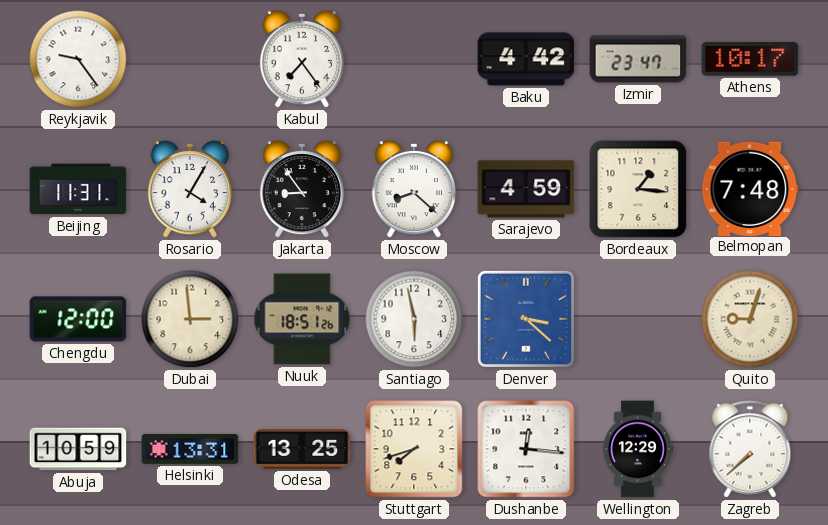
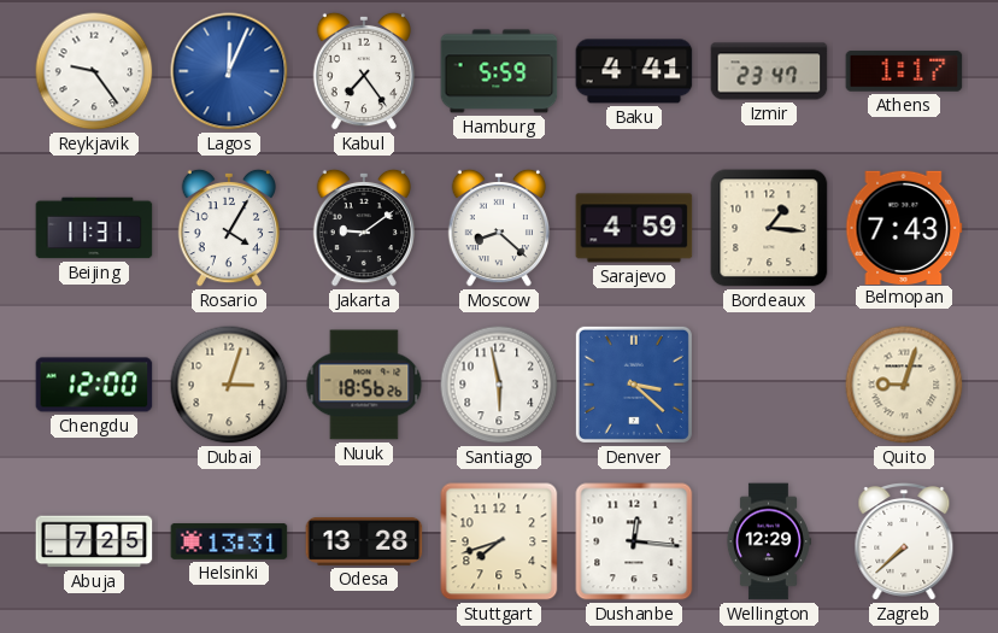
Lagos: none -> 12:04
Hamburg: none -> 5:59
Baku: 4:42 -> 4:41
Athens: 10:17 -> 1:17
Jakarta: 8:54 -> 9:09
Belmopan: 7:48 -> 7:43
Dubai: 2:59 -> 3:03
Nuuk: 18:51 -> 18:56
Abuja: 10:59 -> 7:25
Odesa: 13:25 -> 13:28
